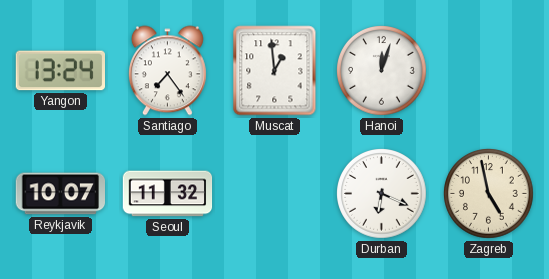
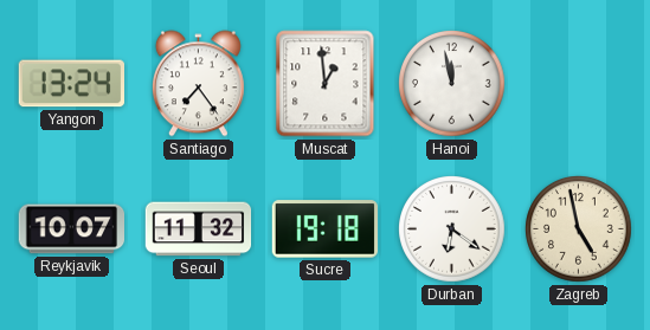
Hanoi: 12:03 -> 11:58
Sucre: none -> 19:18
Durban: 6:19 -> 6:21
